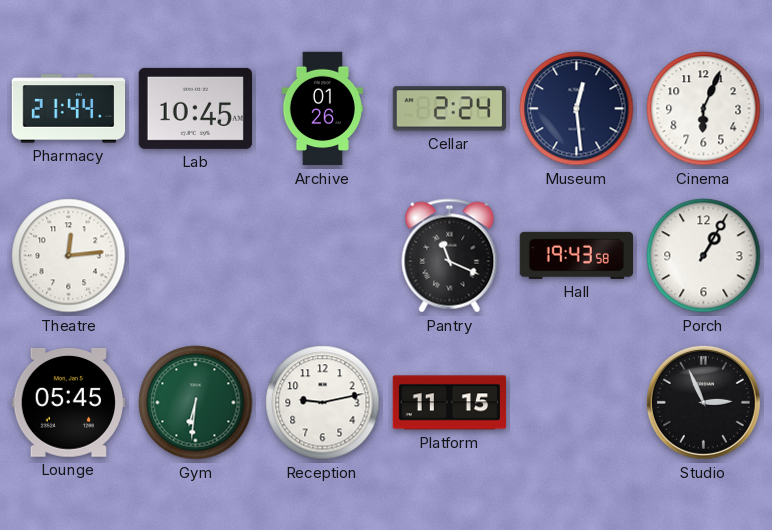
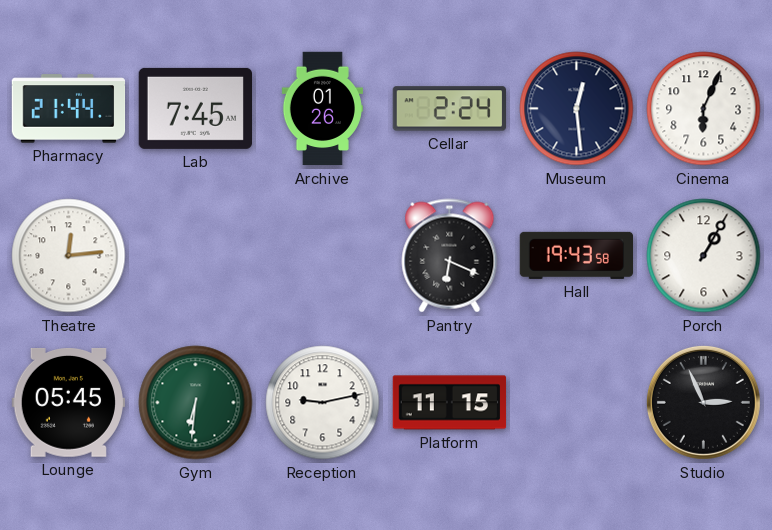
Lab: 10:45 -> 7:45
Pantry: 11:19 -> 6:19
